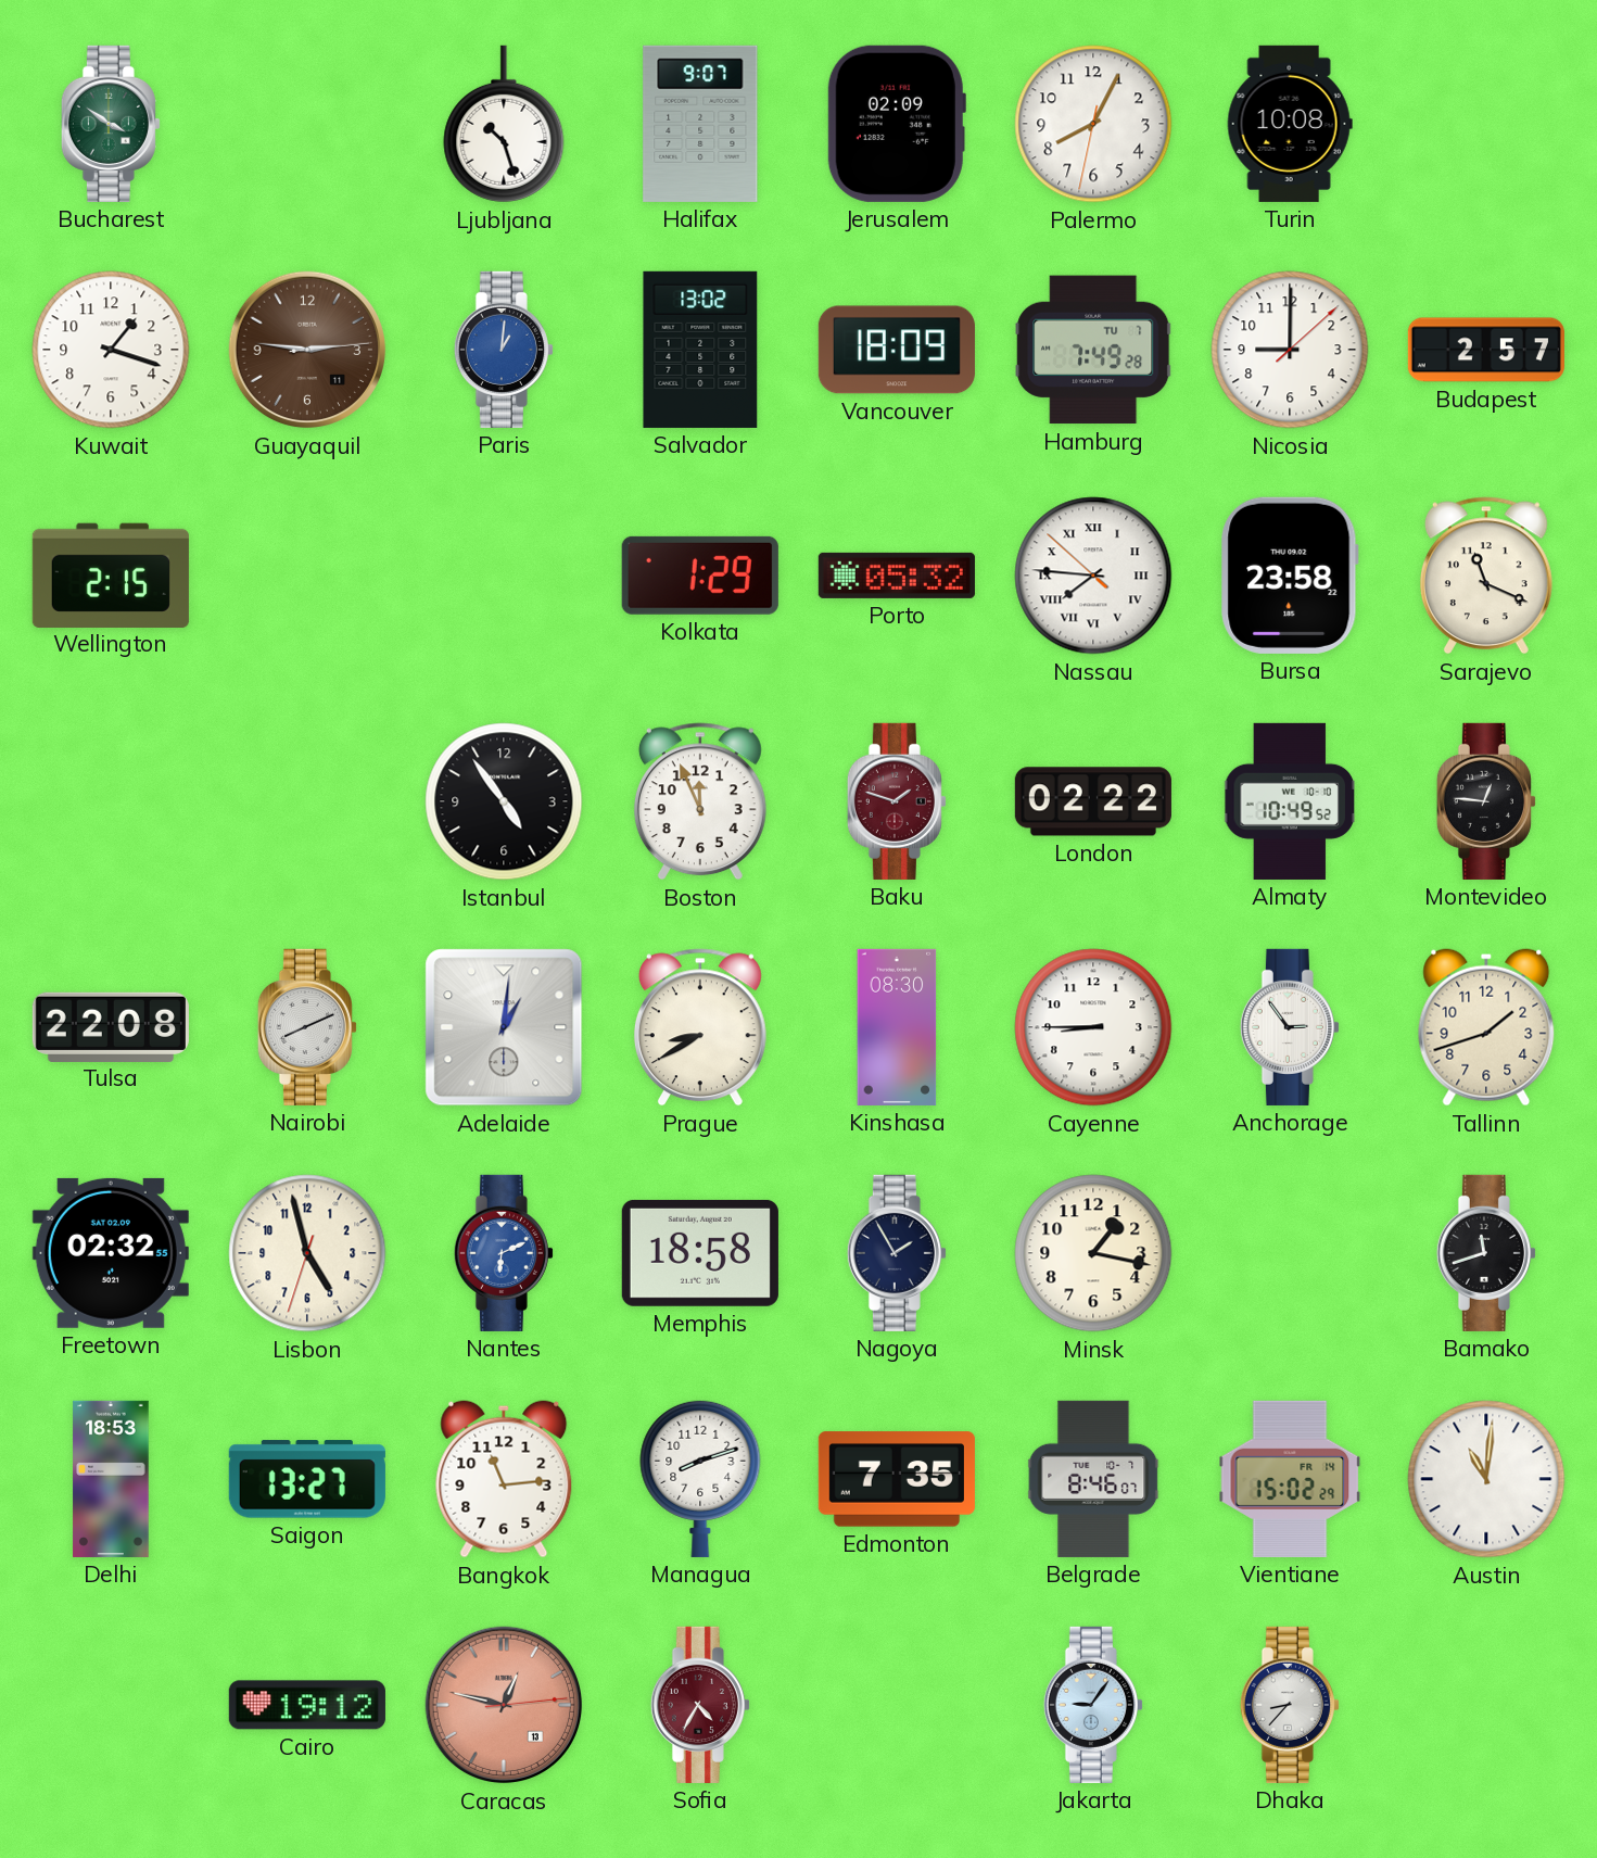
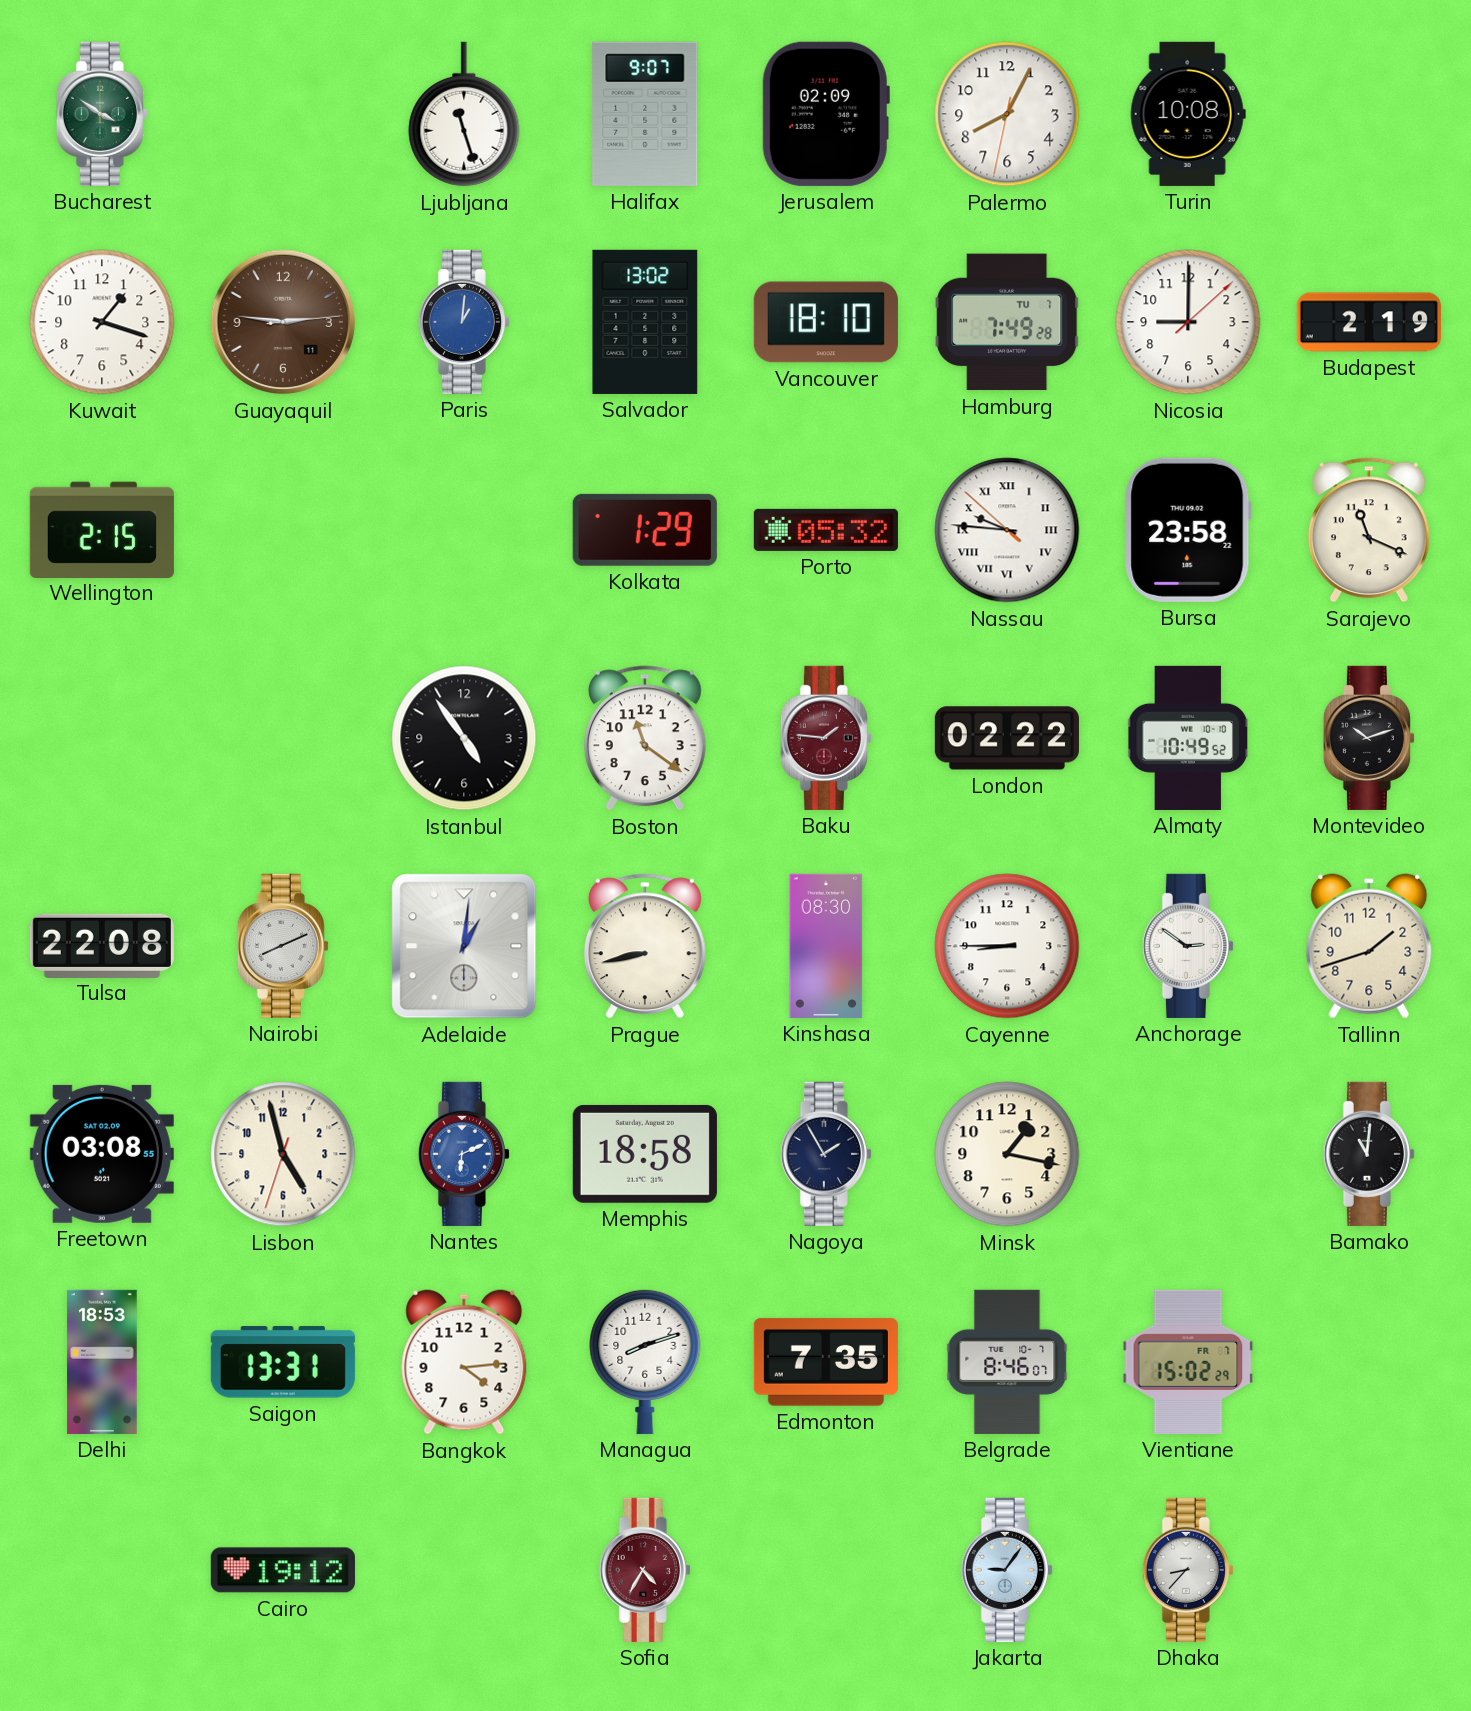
Ljubljana: 10:27 -> 11:27
Vancouver: 18:09 -> 18:10
Budapest: 2:57 -> 2:19
Nassau: 7:45 -> 9:45
Boston: 11:56 -> 11:21
Baku: 1:48 -> 1:46
Montevideo: 12:46 -> 10:12
Prague: 8:40 -> 8:43
Anchorage: 2:54 -> 2:51
Freetown: 02:32 -> 03:08
Bamako: 11:42 -> 11:01
Saigon: 13:27 -> 13:31
Bangkok: 11:14 -> 4:14
Vientiane date: FR 14 -> FR 7
Austin: 11:01 -> none
Caracas: 12:47 -> none
